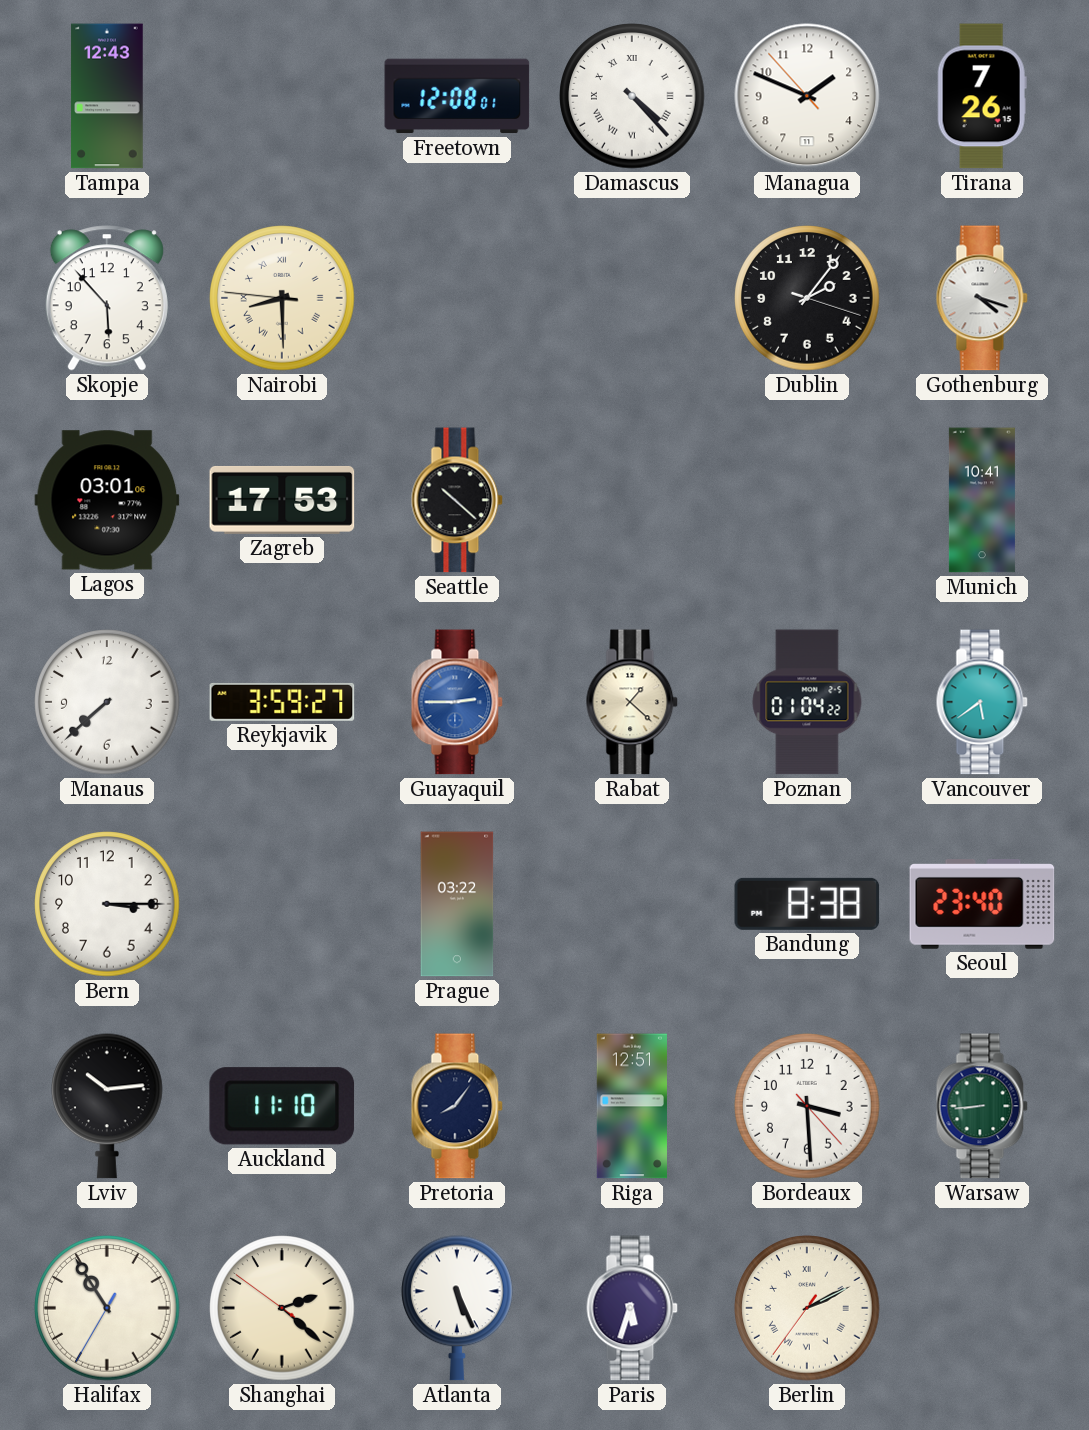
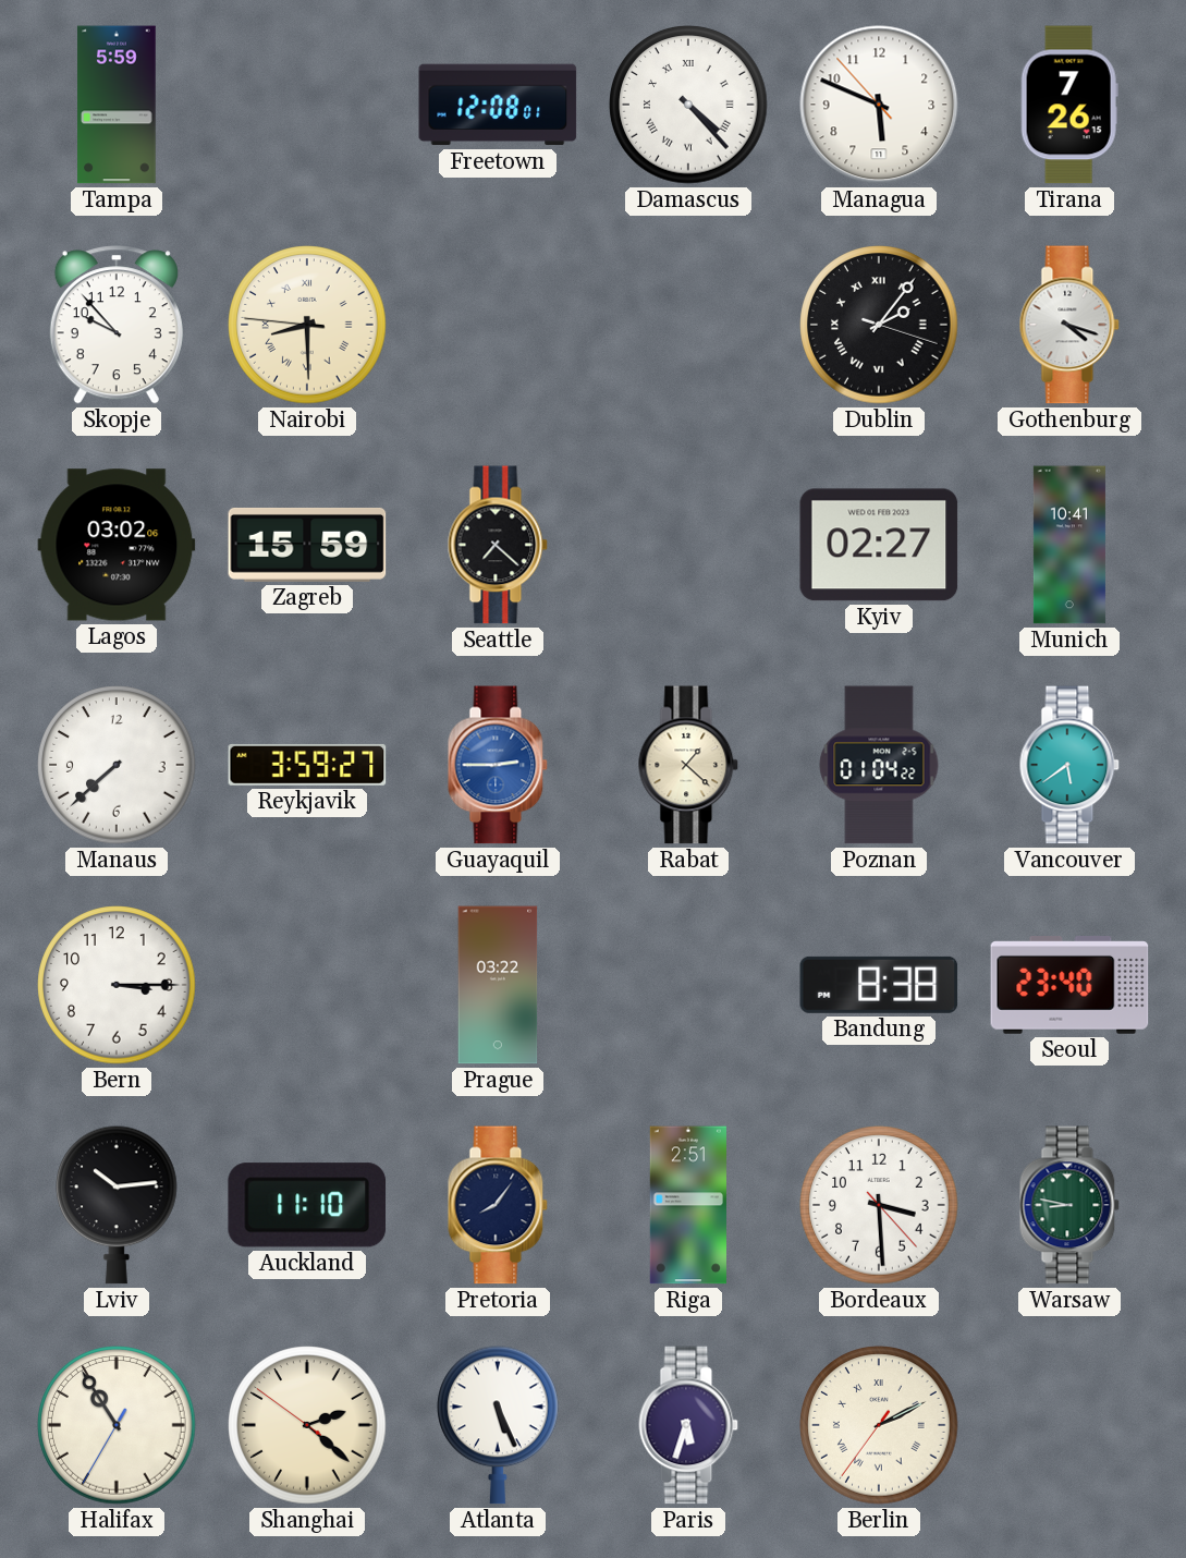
Tampa: 12:43 -> 5:59
Managua: 1:48 -> 5:48
Skopje: 5:53 -> 9:53
Dublin numerals: Arabic -> Roman
Lagos: 03:01 -> 03:02
Zagreb: 17:53 -> 15:59
Seattle: 10:22 -> 7:22
Kyiv: none -> 02:27
Riga: 12:51 -> 2:51
Warsaw: 8:44 -> 8:47
